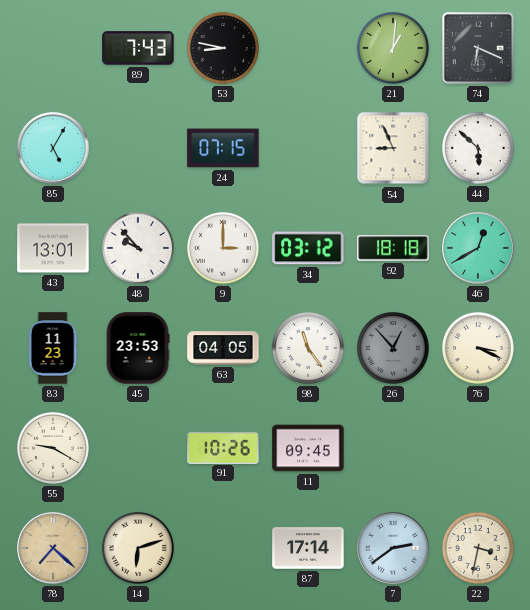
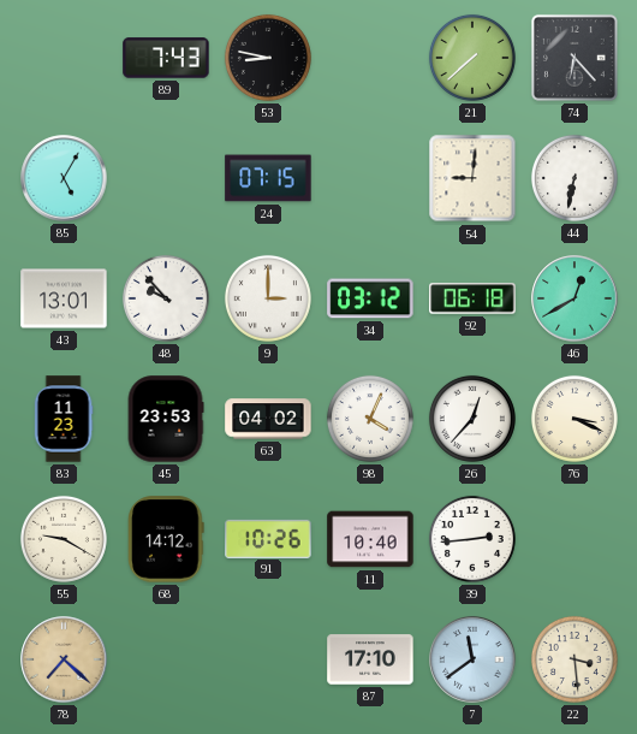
21: 1:01 -> 7:38
74: 6:19 -> 6:23
54: 8:56 -> 9:01
44: 5:52 -> 6:32
92: 18:18 -> 06:18
63: 04:05 -> 04:02
98: 11:24 -> 4:04
26: 12:53 -> 12:37
26 dial: grey -> white
68: none -> 14:12
11: 09:45 -> 10:40
39: none -> 2:44
14: 6:12 -> none
87: 17:14 -> 17:10
7: 2:39 -> 11:39
22: 3:32 -> 3:29
